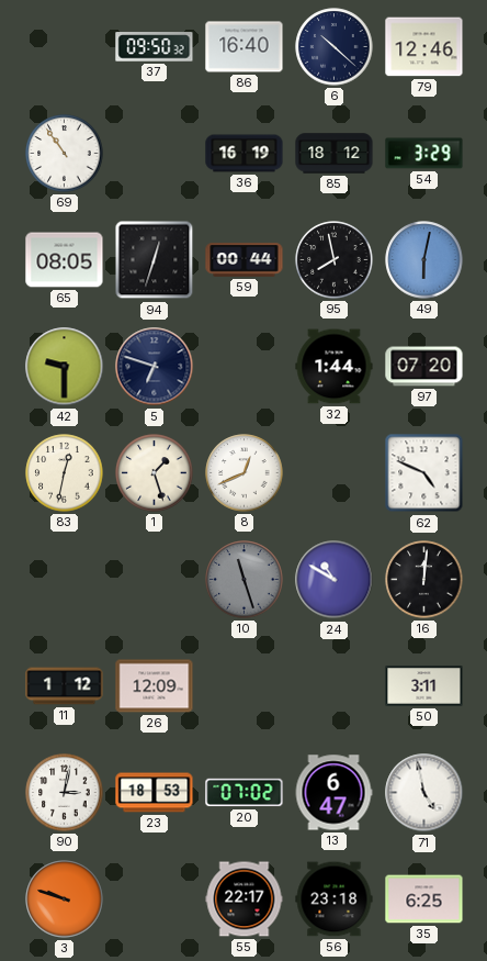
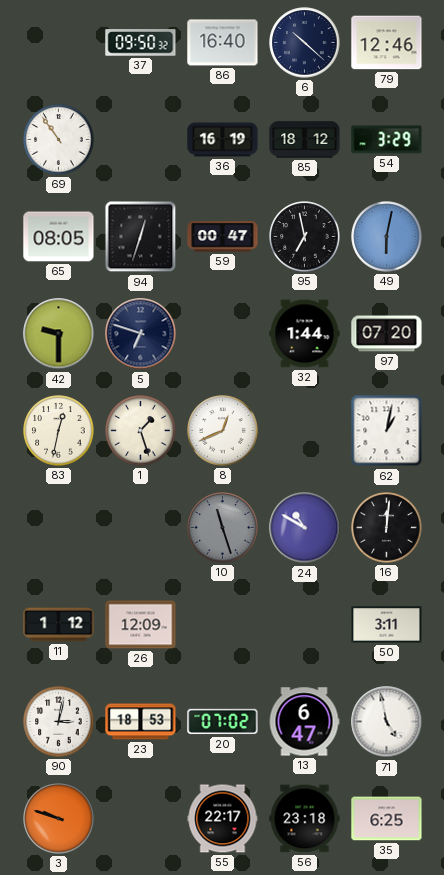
59: 00:44 -> 00:47
95: 7:58 -> 6:58
62: 4:49 -> 1:02
